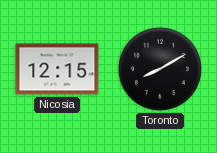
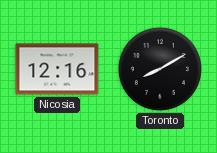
Nicosia: 12:15 -> 12:16
